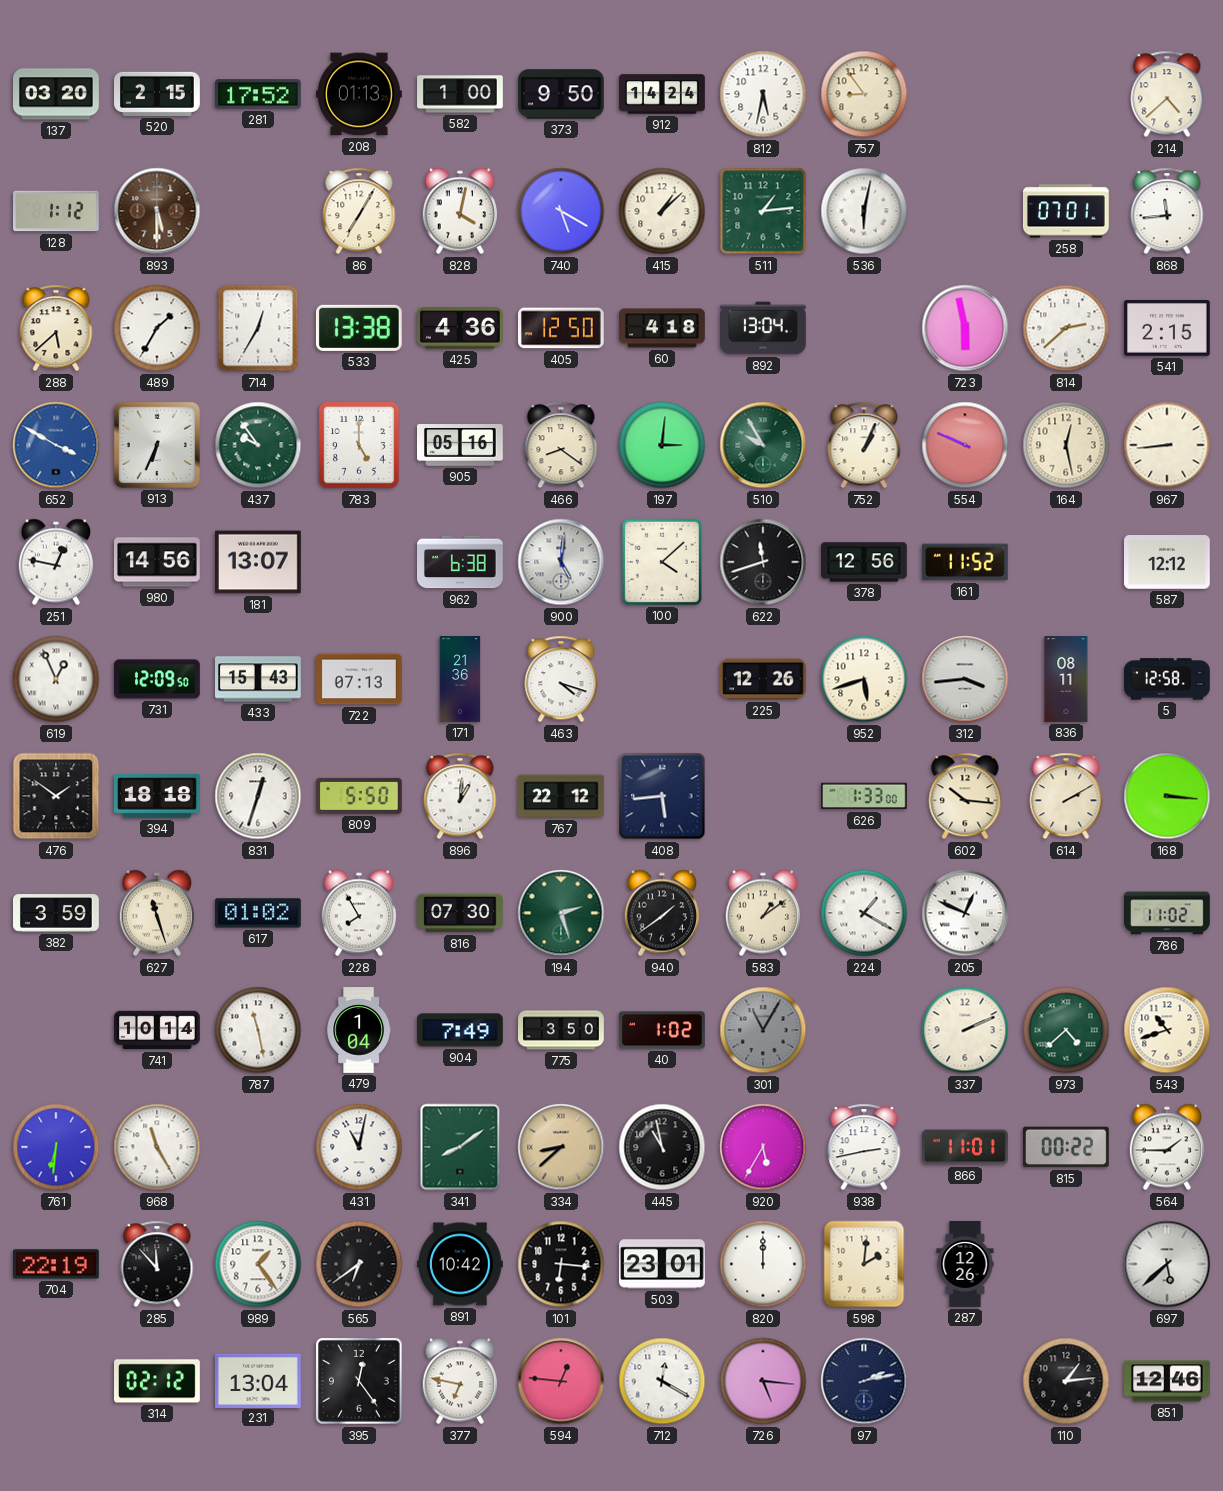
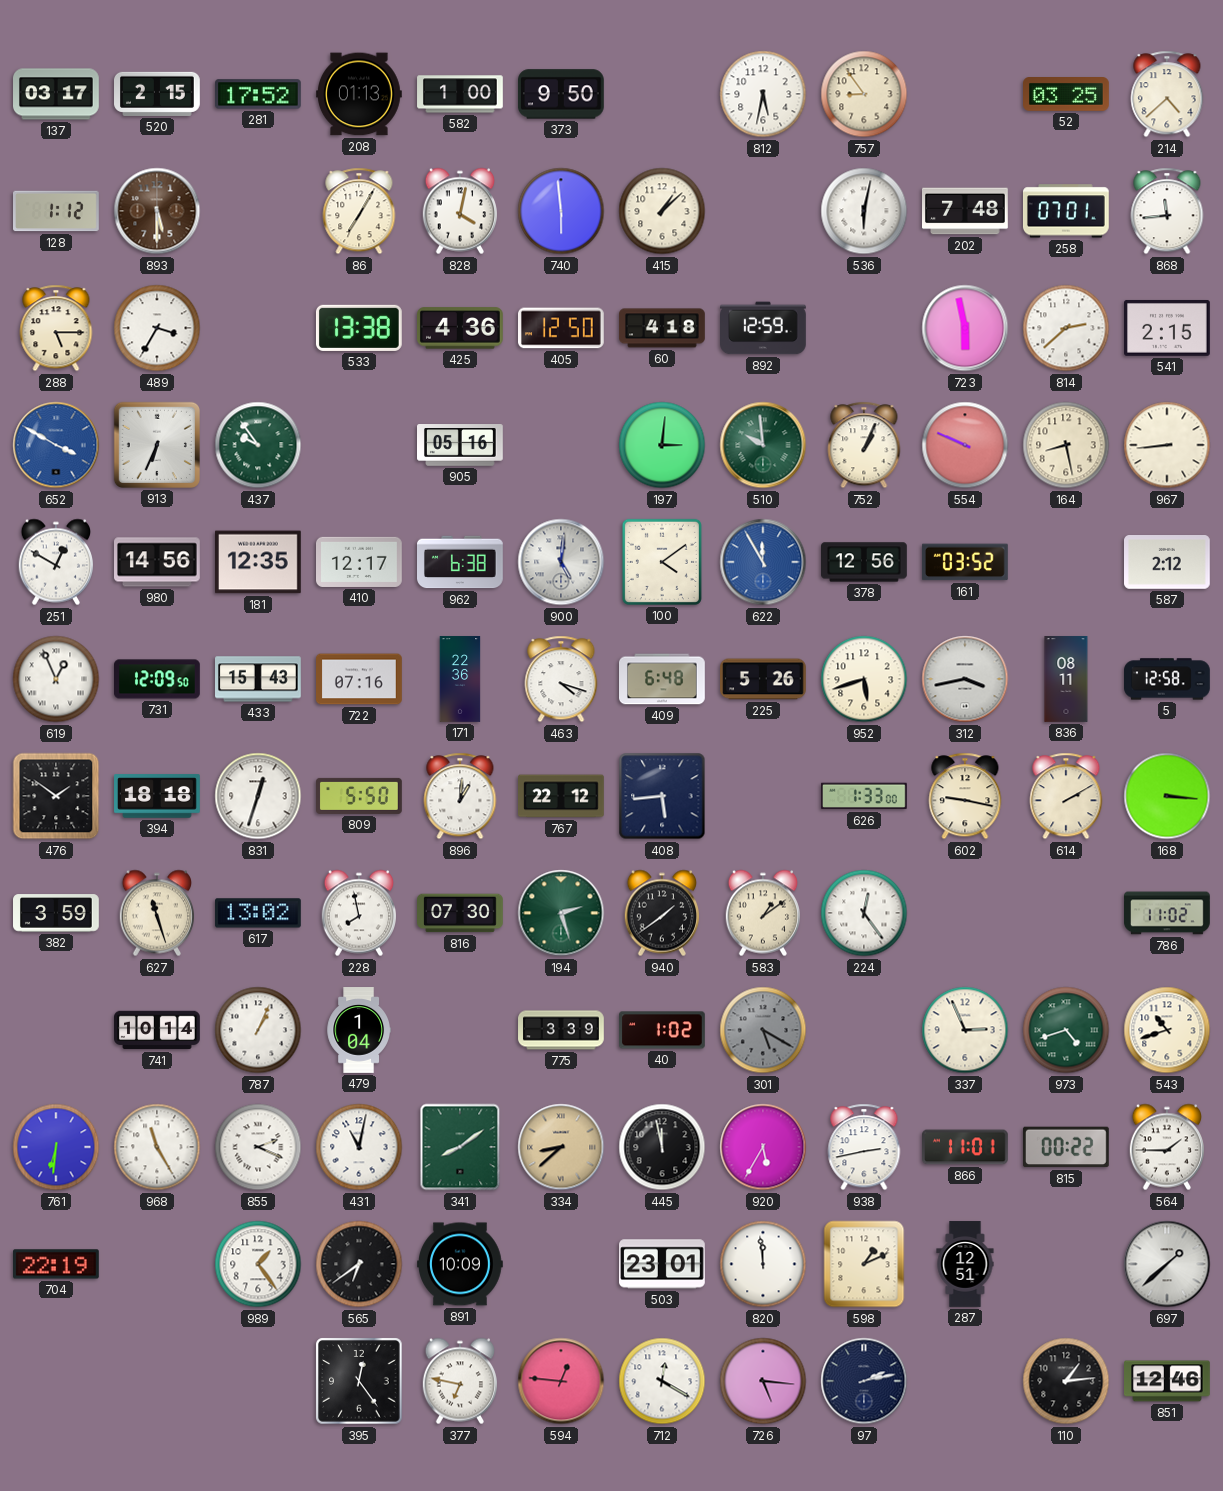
137: 03:20 -> 03:17
912: 14:24 -> none
52: none -> 03:25
740: 5:20 -> 5:59
511: 1:14 -> none
202: none -> 7:48
288: 5:38 -> 5:15
489: 1:35 -> 3:35
714: 12:35 -> none
892: 13:04 -> 12:59
783: 5:00 -> none
466: 8:21 -> none
510: 9:55 -> 9:59
164: 12:28 -> 8:28
251: 12:47 -> 12:50
181: 13:07 -> 12:35
410: none -> 12:17
100: 4:08 -> 4:09
622: 11:42 -> 11:55
622 dial: black -> blue
161: 11:52 -> 03:52
587: 12:12 -> 2:12
722: 07:13 -> 07:16
171: 21:36 -> 22:36
409: none -> 6:48
225: 12:26 -> 5:26
312: 3:44 -> 3:43
602: 10:16 -> 9:17
617: 01:02 -> 13:02
228: 7:55 -> 7:58
224: 1:20 -> 12:24
205: 12:49 -> none
787: 11:28 -> 1:04
904: 7:49 -> none
775: 3:50 -> 3:39
301: 11:05 -> 5:20
337: 2:11 -> 2:56
973: 4:38 -> 4:42
855: none -> 2:19
445: 10:58 -> 11:58
285: 11:53 -> none
891: 10:42 -> 10:09
101: 6:16 -> none
820: 12:00 -> 11:59
598: 2:01 -> 1:11
287: 12:26 -> 12:51
697: 5:38 -> 1:38
314: 02:12 -> none
231: 13:04 -> none
